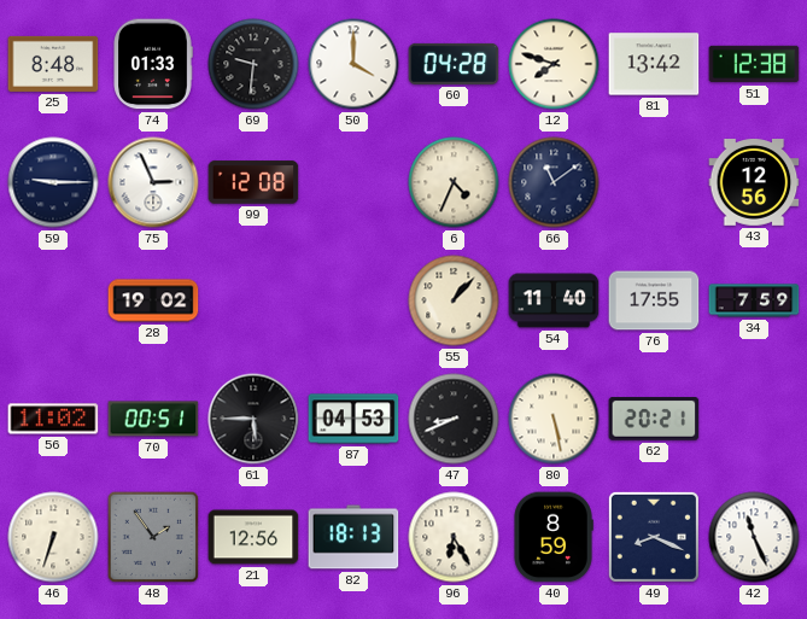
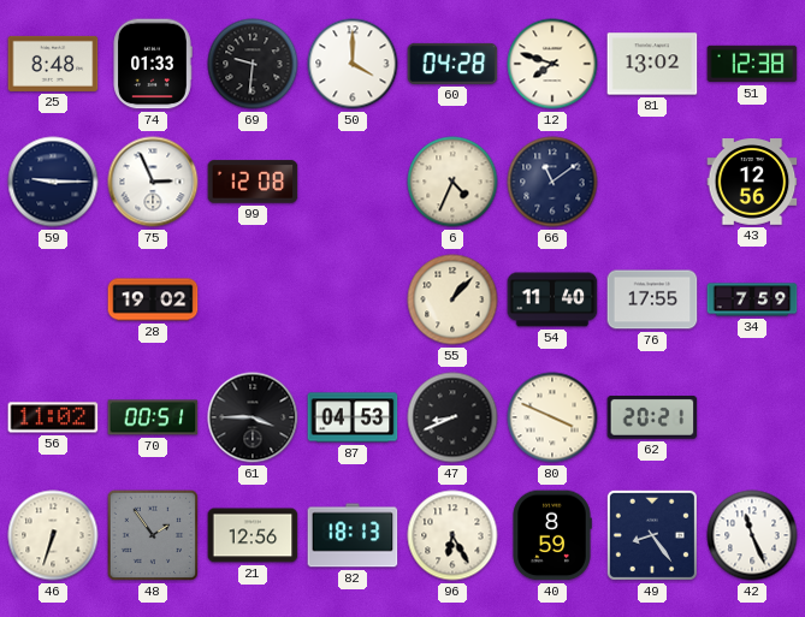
81: 13:42 -> 13:02
61: 5:45 -> 3:45
80: 5:28 -> 3:49
49: 8:19 -> 8:24
